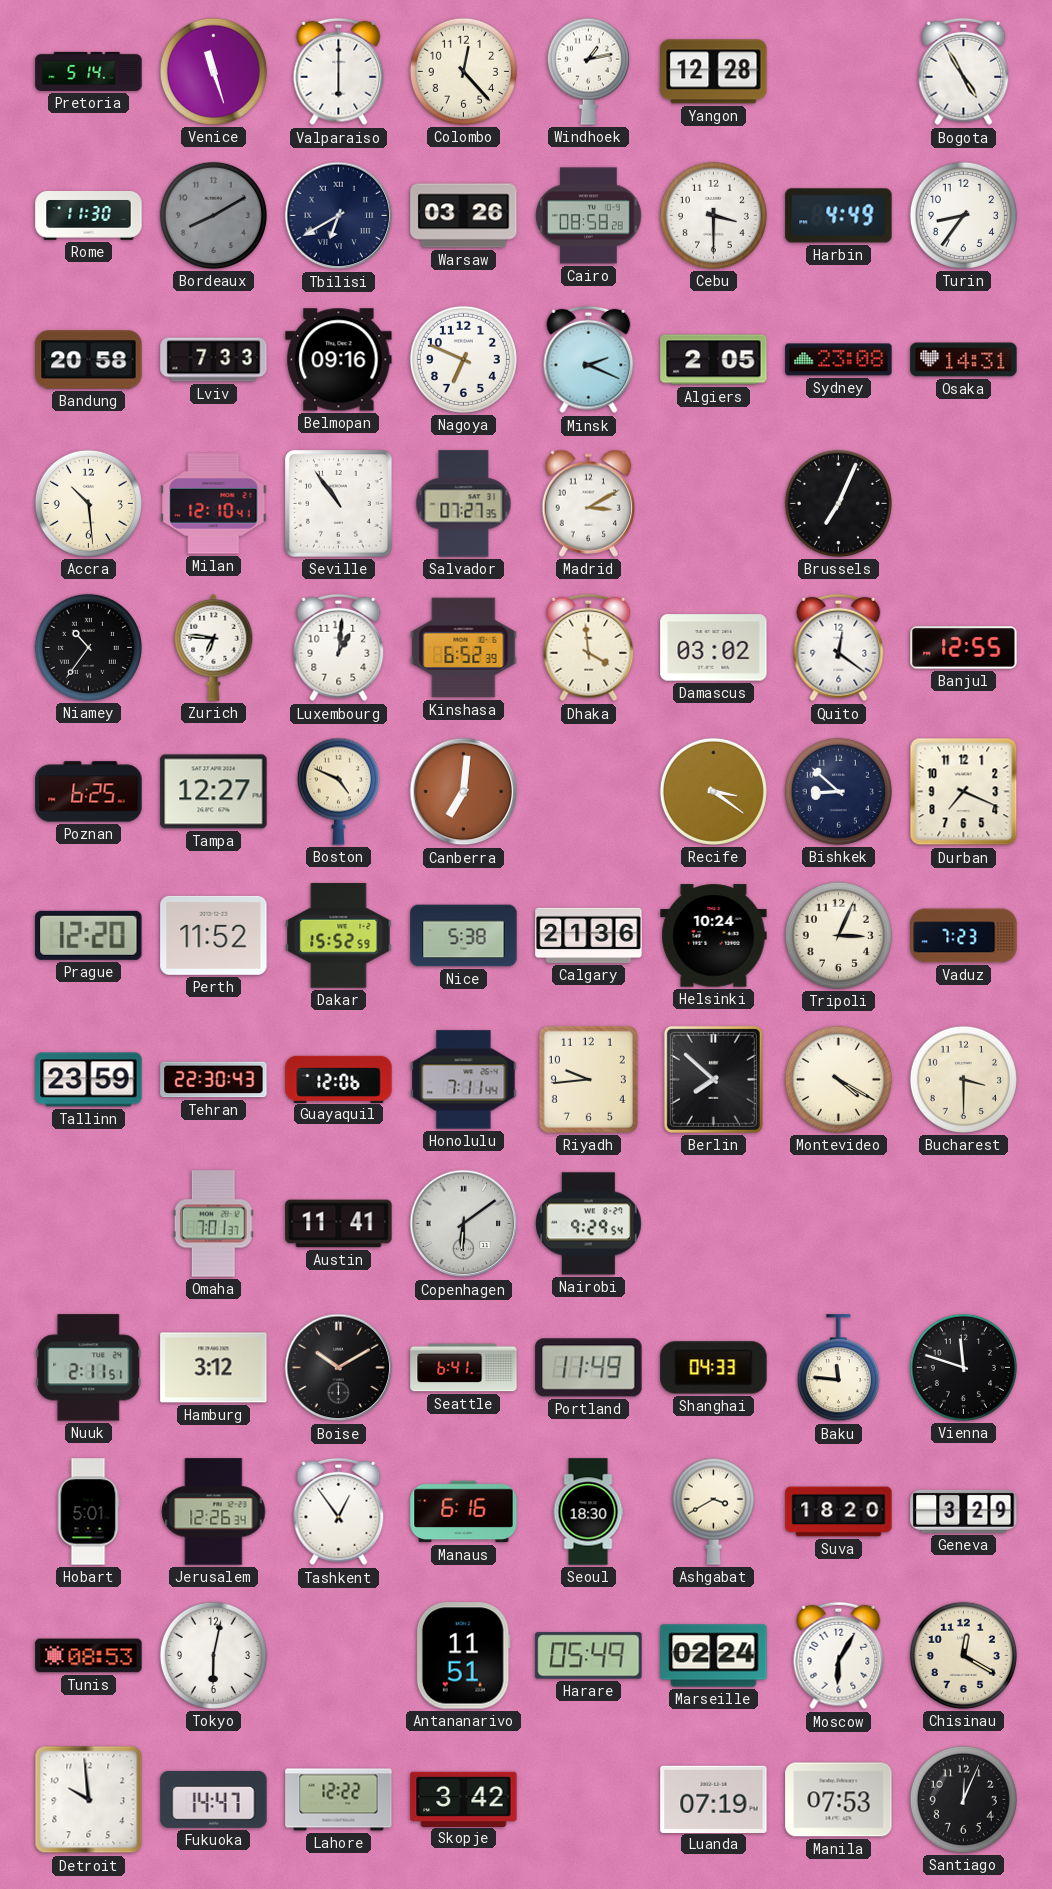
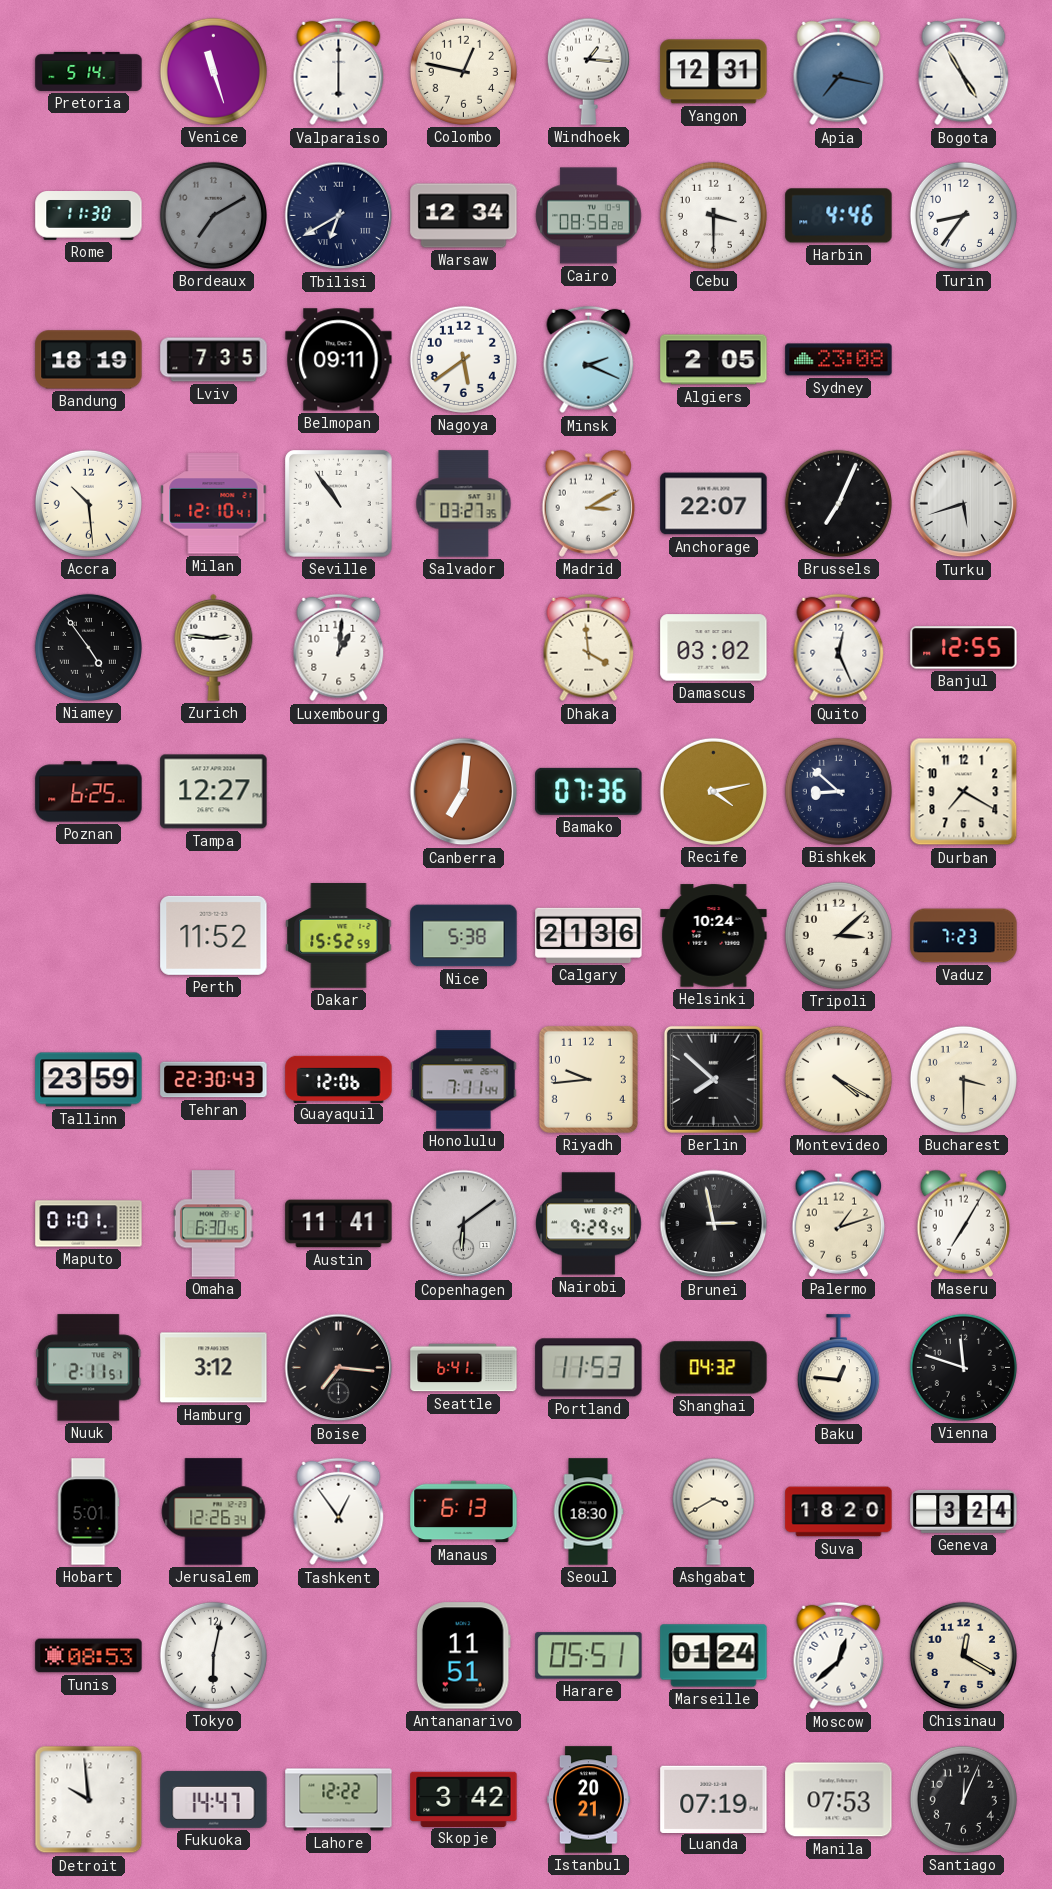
Colombo: 12:23 -> 12:47
Windhoek: 1:13 -> 1:16
Yangon: 12:28 -> 12:31
Apia: none -> 7:17
Bordeaux: 8:10 -> 7:10
Warsaw: 03:26 -> 12:34
Harbin: 4:49 -> 4:46
Bandung: 20:58 -> 18:19
Lviv: 7:33 -> 7:35
Belmopan: 09:16 -> 09:11
Nagoya: 6:49 -> 5:39
Osaka: 14:31 -> none
Salvador: 07:27 -> 03:27
Anchorage: none -> 22:07
Turku: none -> 5:42
Niamey: 10:36 -> 4:54
Zurich: 6:46 -> 2:46
Kinshasa: 6:52 -> none
Quito: 12:21 -> 12:26
Boston: 4:49 -> none
Bamako: none -> 07:36
Recife: 3:21 -> 4:13
Durban: 7:19 -> 7:20
Prague: 12:20 -> none
Tripoli: 3:04 -> 3:08
Maputo: none -> 01:01
Omaha: 7:01 -> 6:30
Brunei: none -> 2:58
Palermo: none -> 1:12
Maseru: none -> 7:05
Boise: 10:10 -> 7:16
Portland: 11:49 -> 11:53
Shanghai: 04:33 -> 04:32
Baku: 11:46 -> 12:46
Manaus: 6:16 -> 6:13
Geneva: 3:29 -> 3:24
Harare: 05:49 -> 05:51
Marseille: 02:24 -> 01:24
Moscow: 6:05 -> 12:38
Istanbul: none -> 20:21
